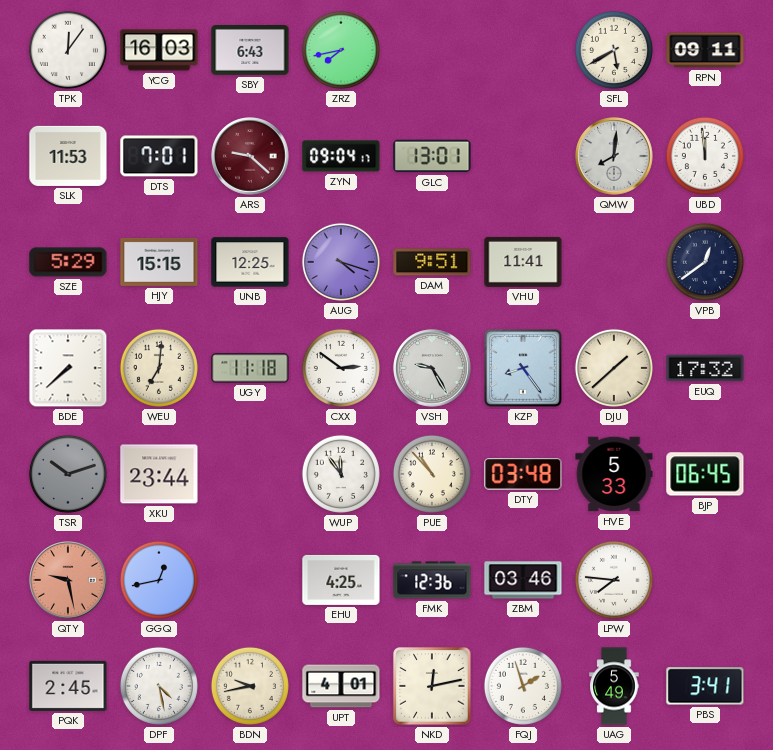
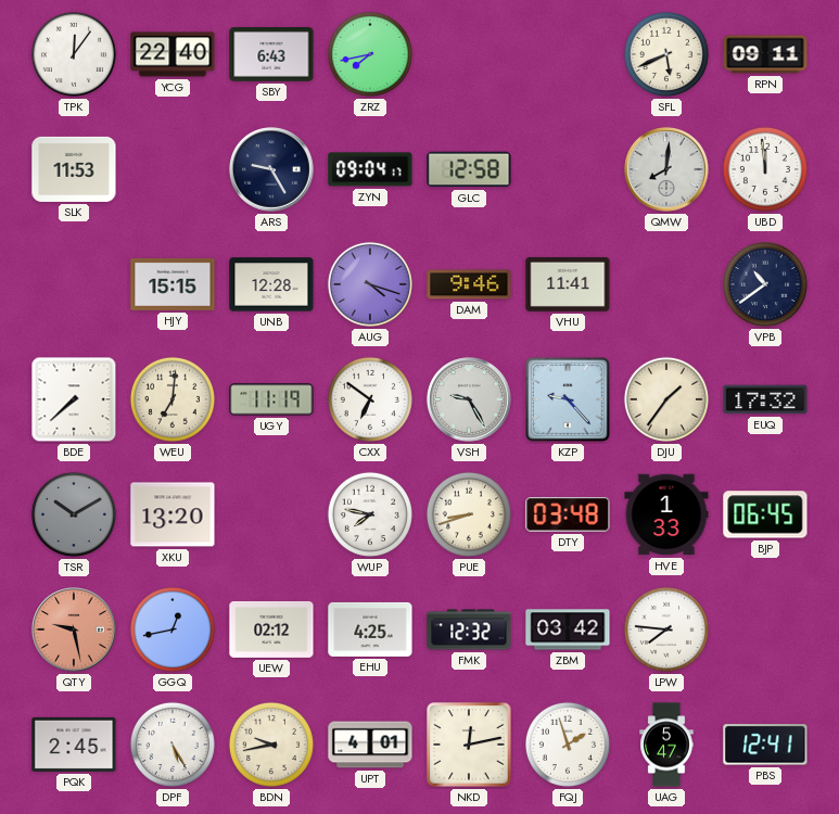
YCG: 16:03 -> 22:40
SFL: 5:40 -> 5:41
DTS: 7:01 -> none
ARS: 9:22 -> 9:25
ARS dial: burgundy -> navy
GLC: 13:01 -> 12:58
SZE: 5:29 -> none
UNB: 12:25 -> 12:28
DAM: 9:51 -> 9:46
VPB: 12:39 -> 10:39
UGY: 11:18 -> 11:19
CXX: 2:51 -> 6:51
KZP: 8:24 -> 9:23
DJU: 1:38 -> 1:36
TSR: 10:12 -> 10:10
XKU: 23:44 -> 13:20
WUP: 11:54 -> 7:47
PUE: 10:53 -> 8:42
HVE: 5:33 -> 1:33
UEW: none -> 02:12
FMK: 12:36 -> 12:32
ZBM: 03:46 -> 03:42
DPF: 4:28 -> 5:25
UAG: 5:49 -> 5:47
PBS: 3:41 -> 12:41
